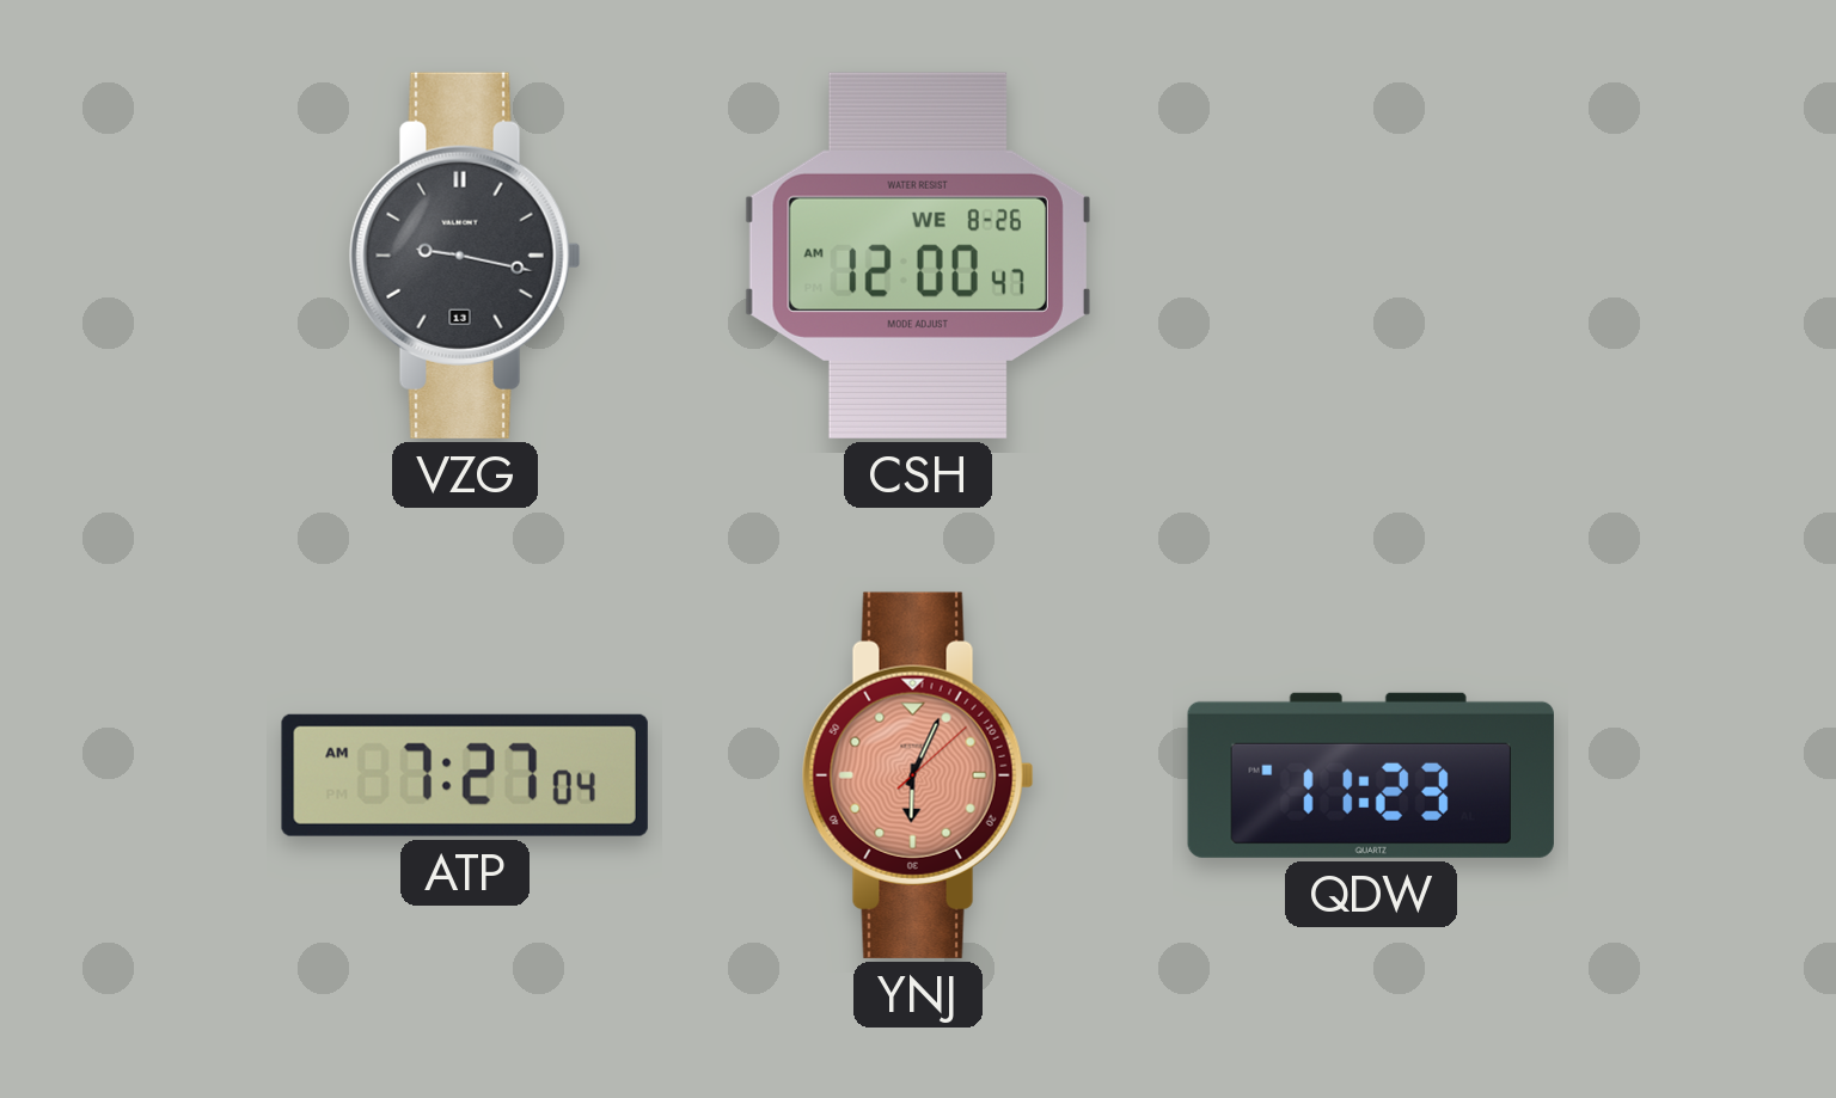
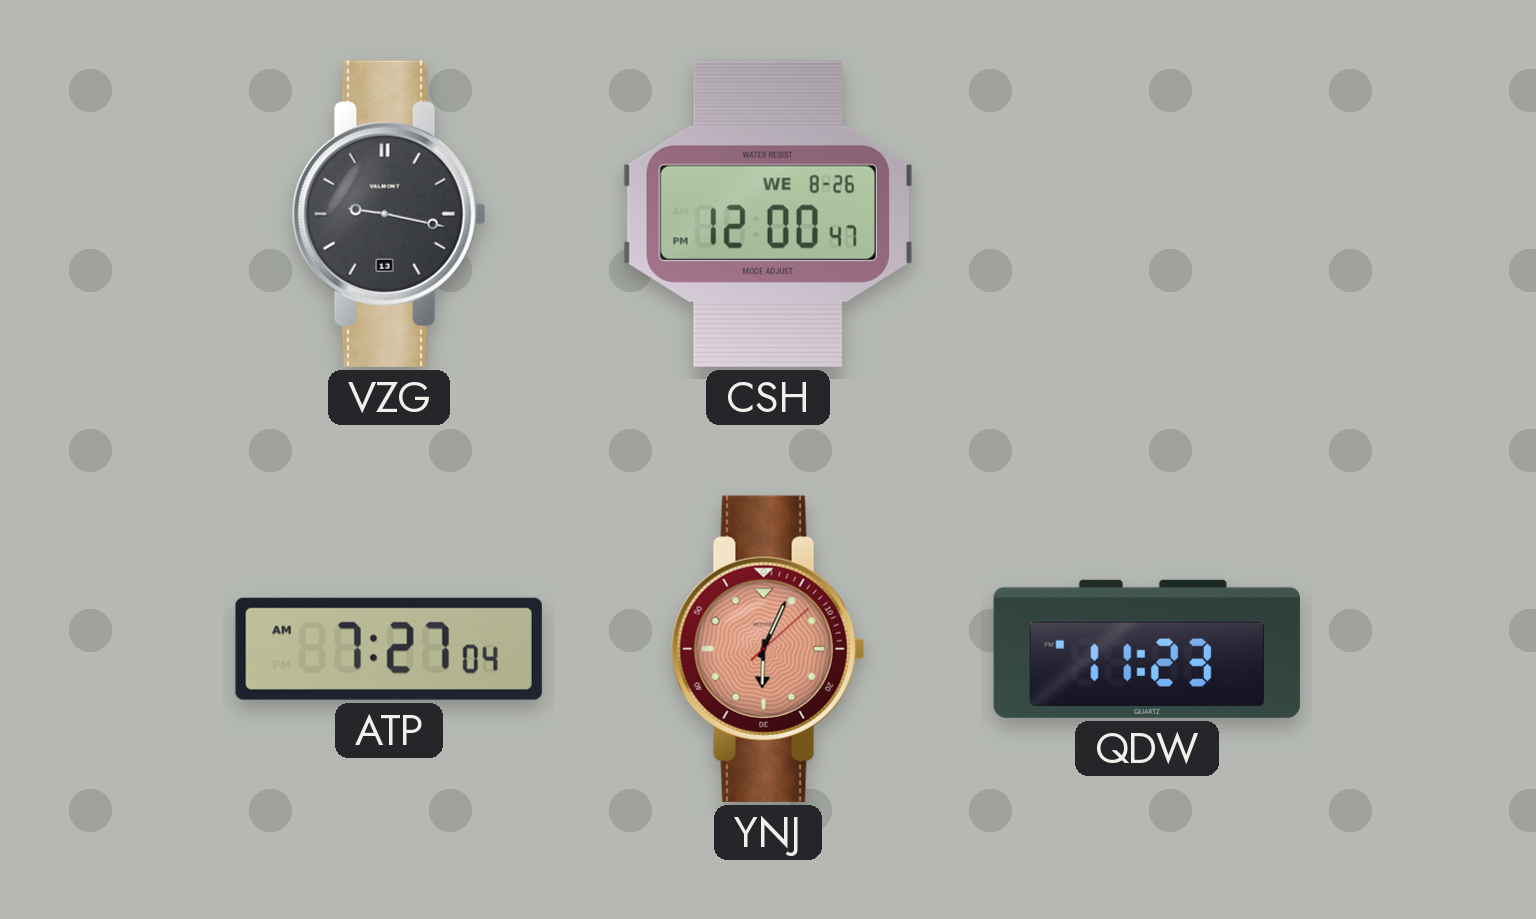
CSH: 12:00:47 AM -> 12:00:47 PM
